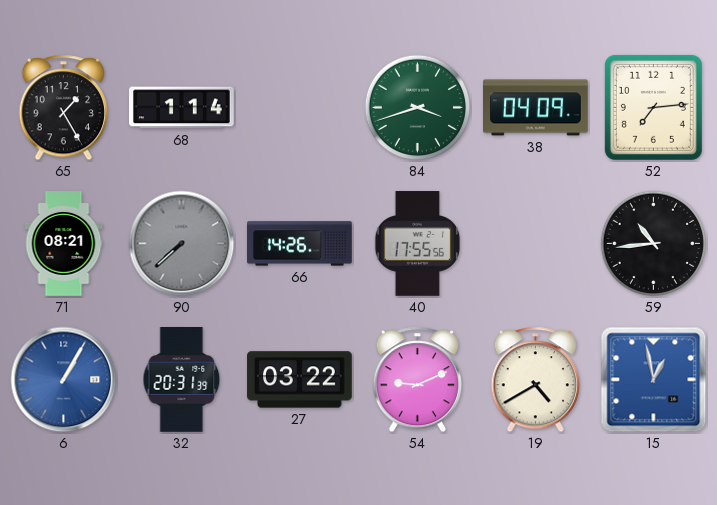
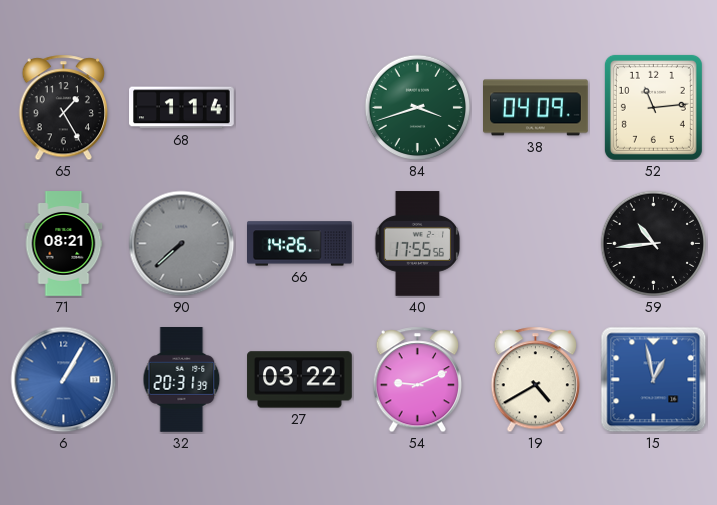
52: 7:14 -> 11:14
